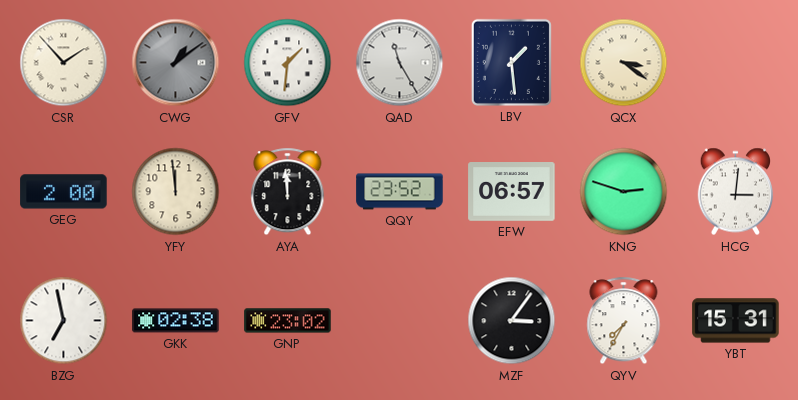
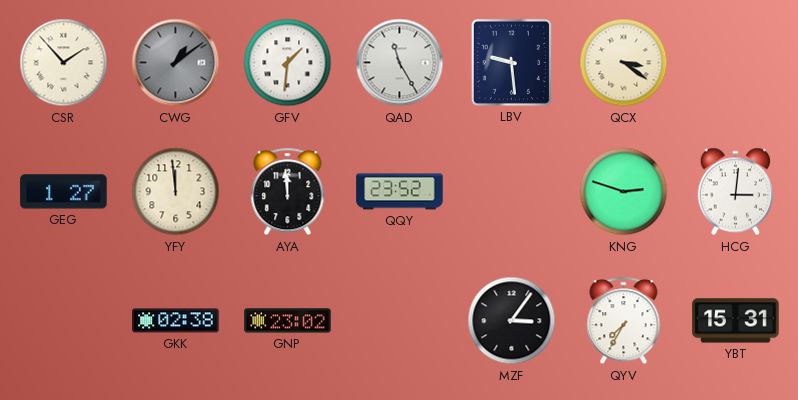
LBV: 1:29 -> 9:29
GEG: 2:00 -> 1:27
EFW: 06:57 -> none
BZG: 6:58 -> none
